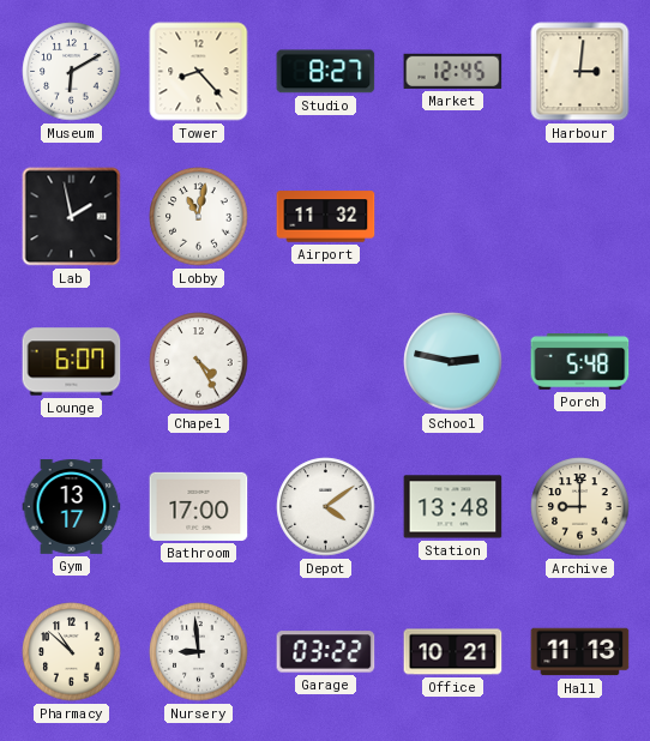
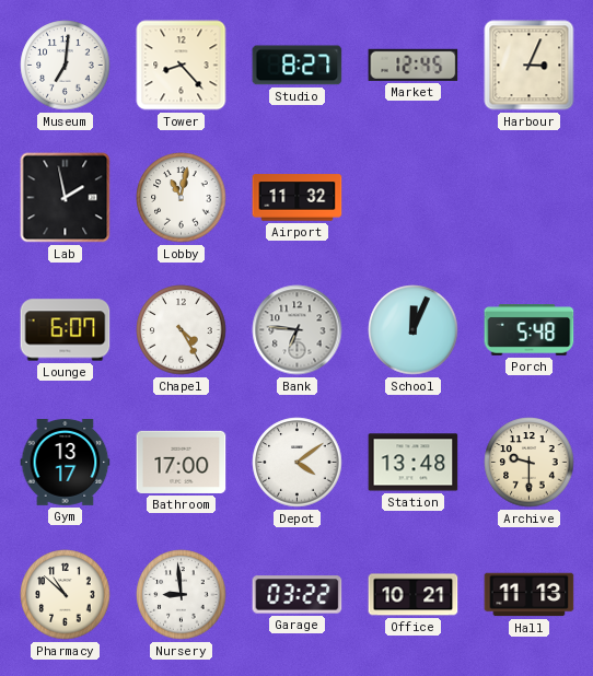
Museum: 6:10 -> 7:01
Harbour: 3:01 -> 3:04
Bank: none -> 6:46
School: 2:47 -> 12:04
Archive: 9:00 -> 9:30
